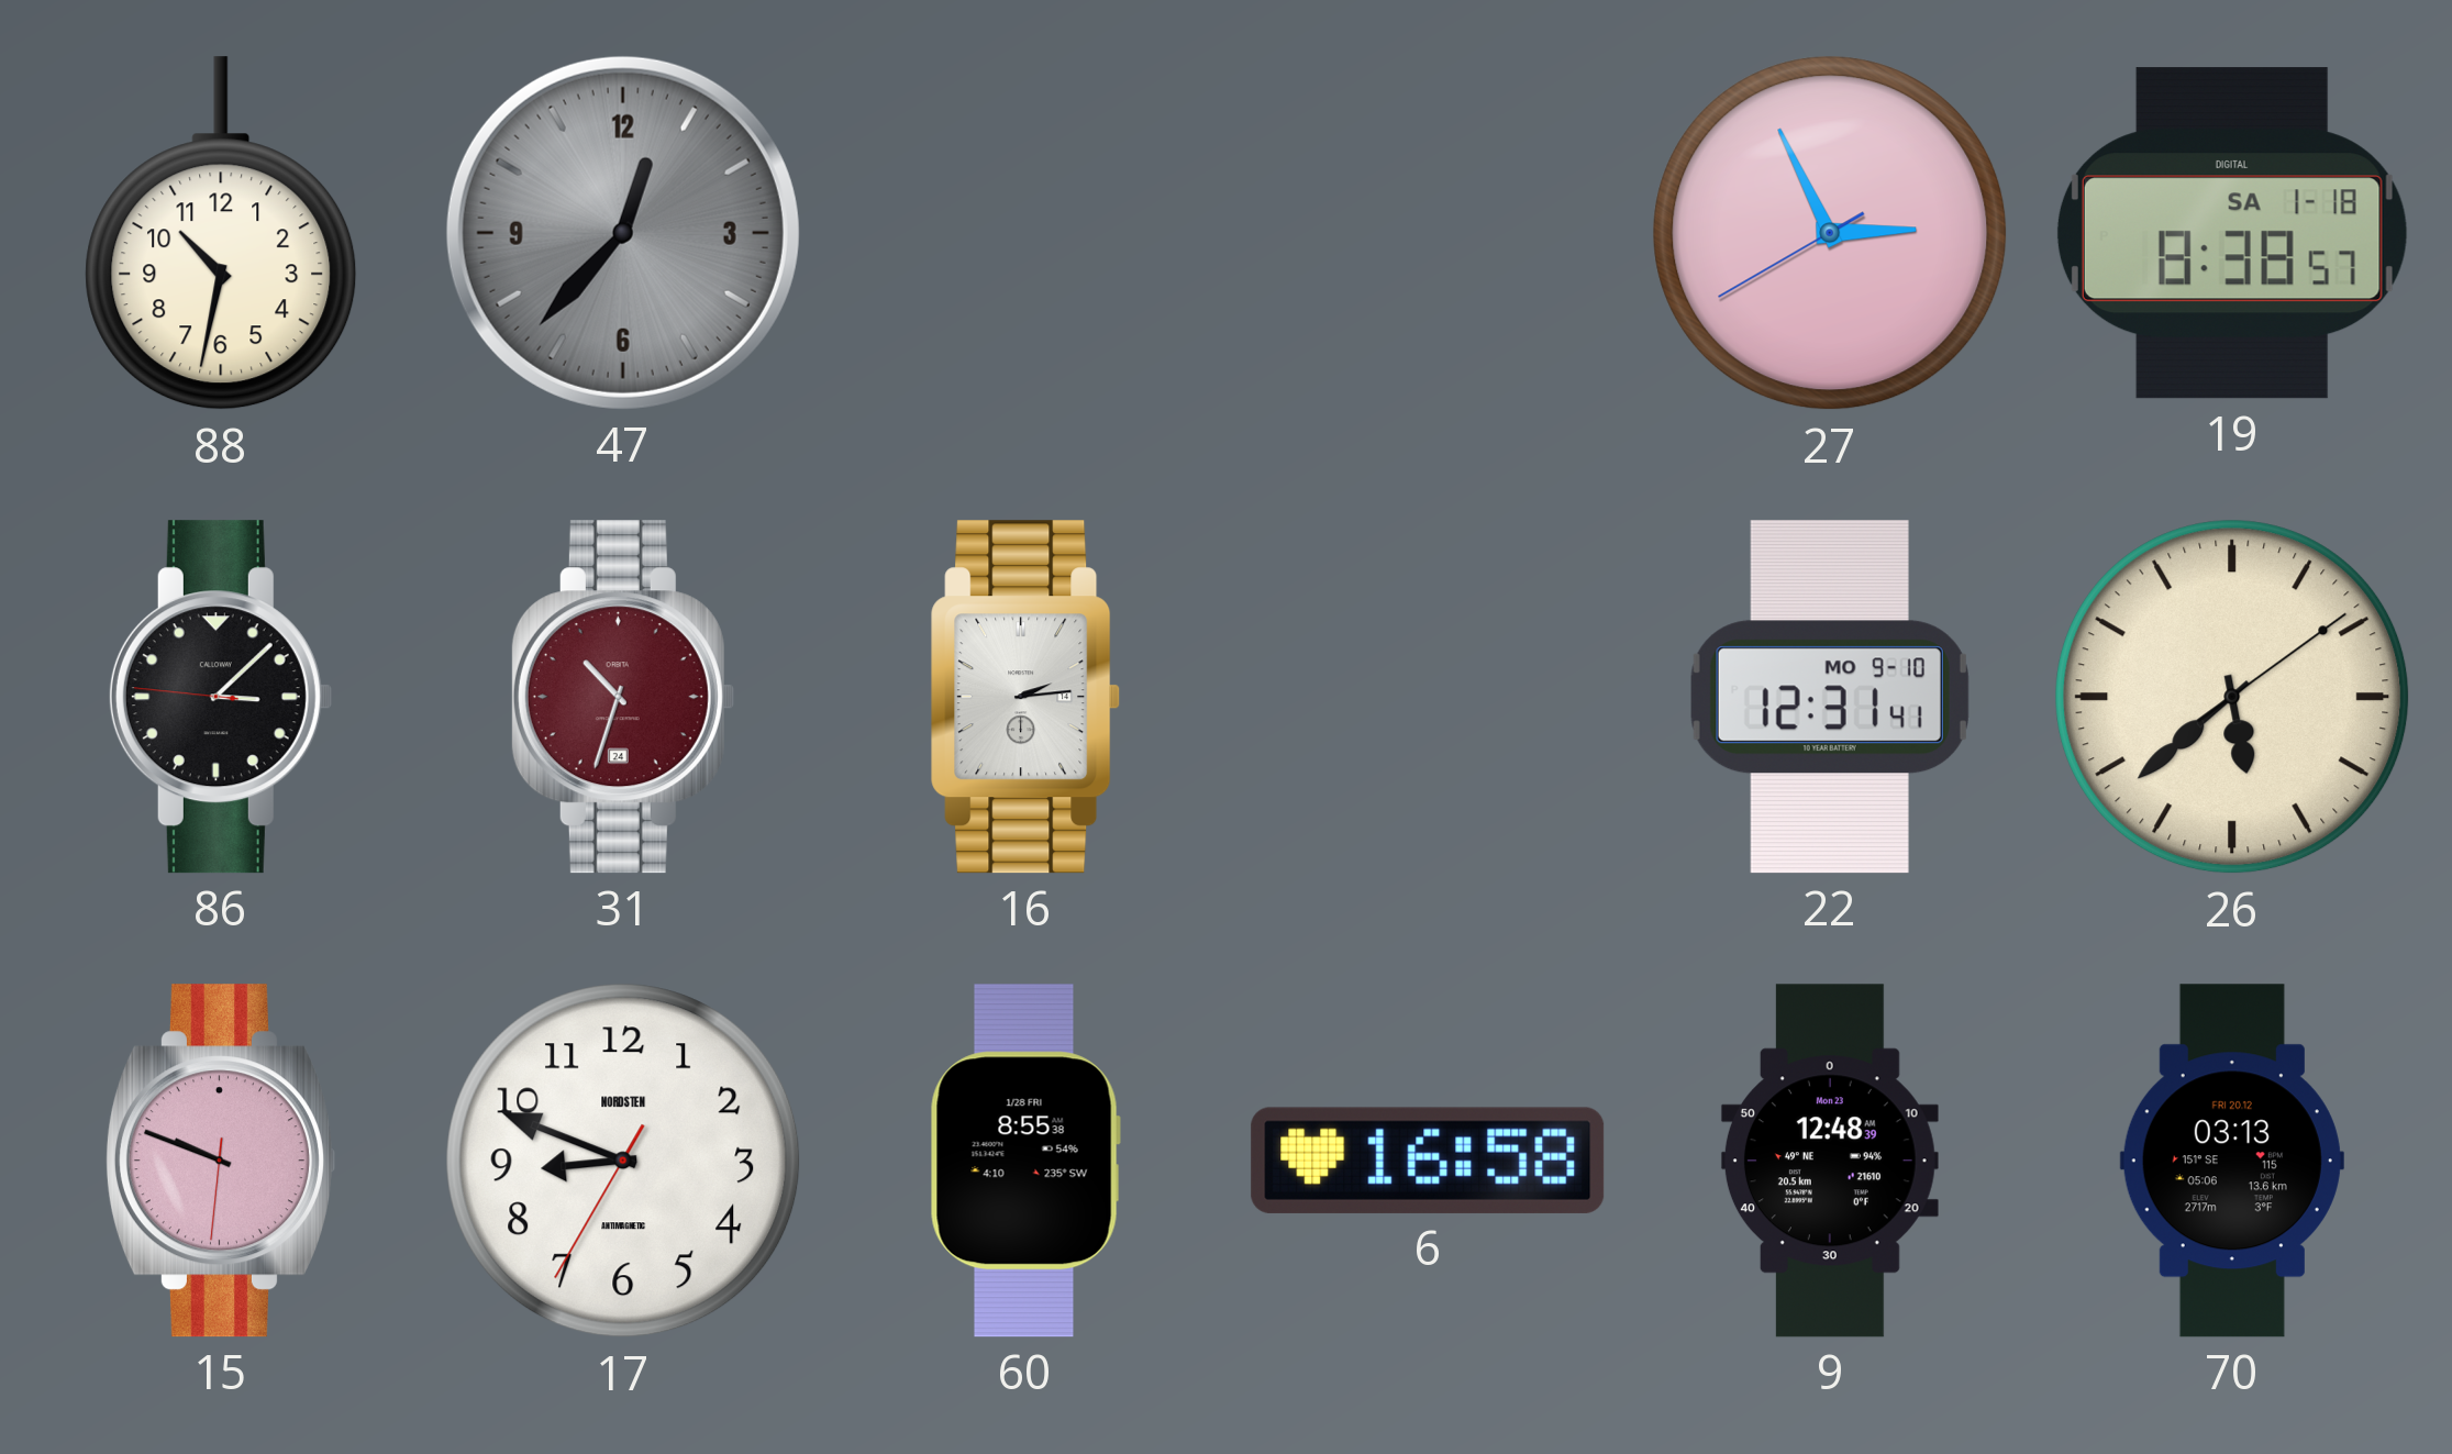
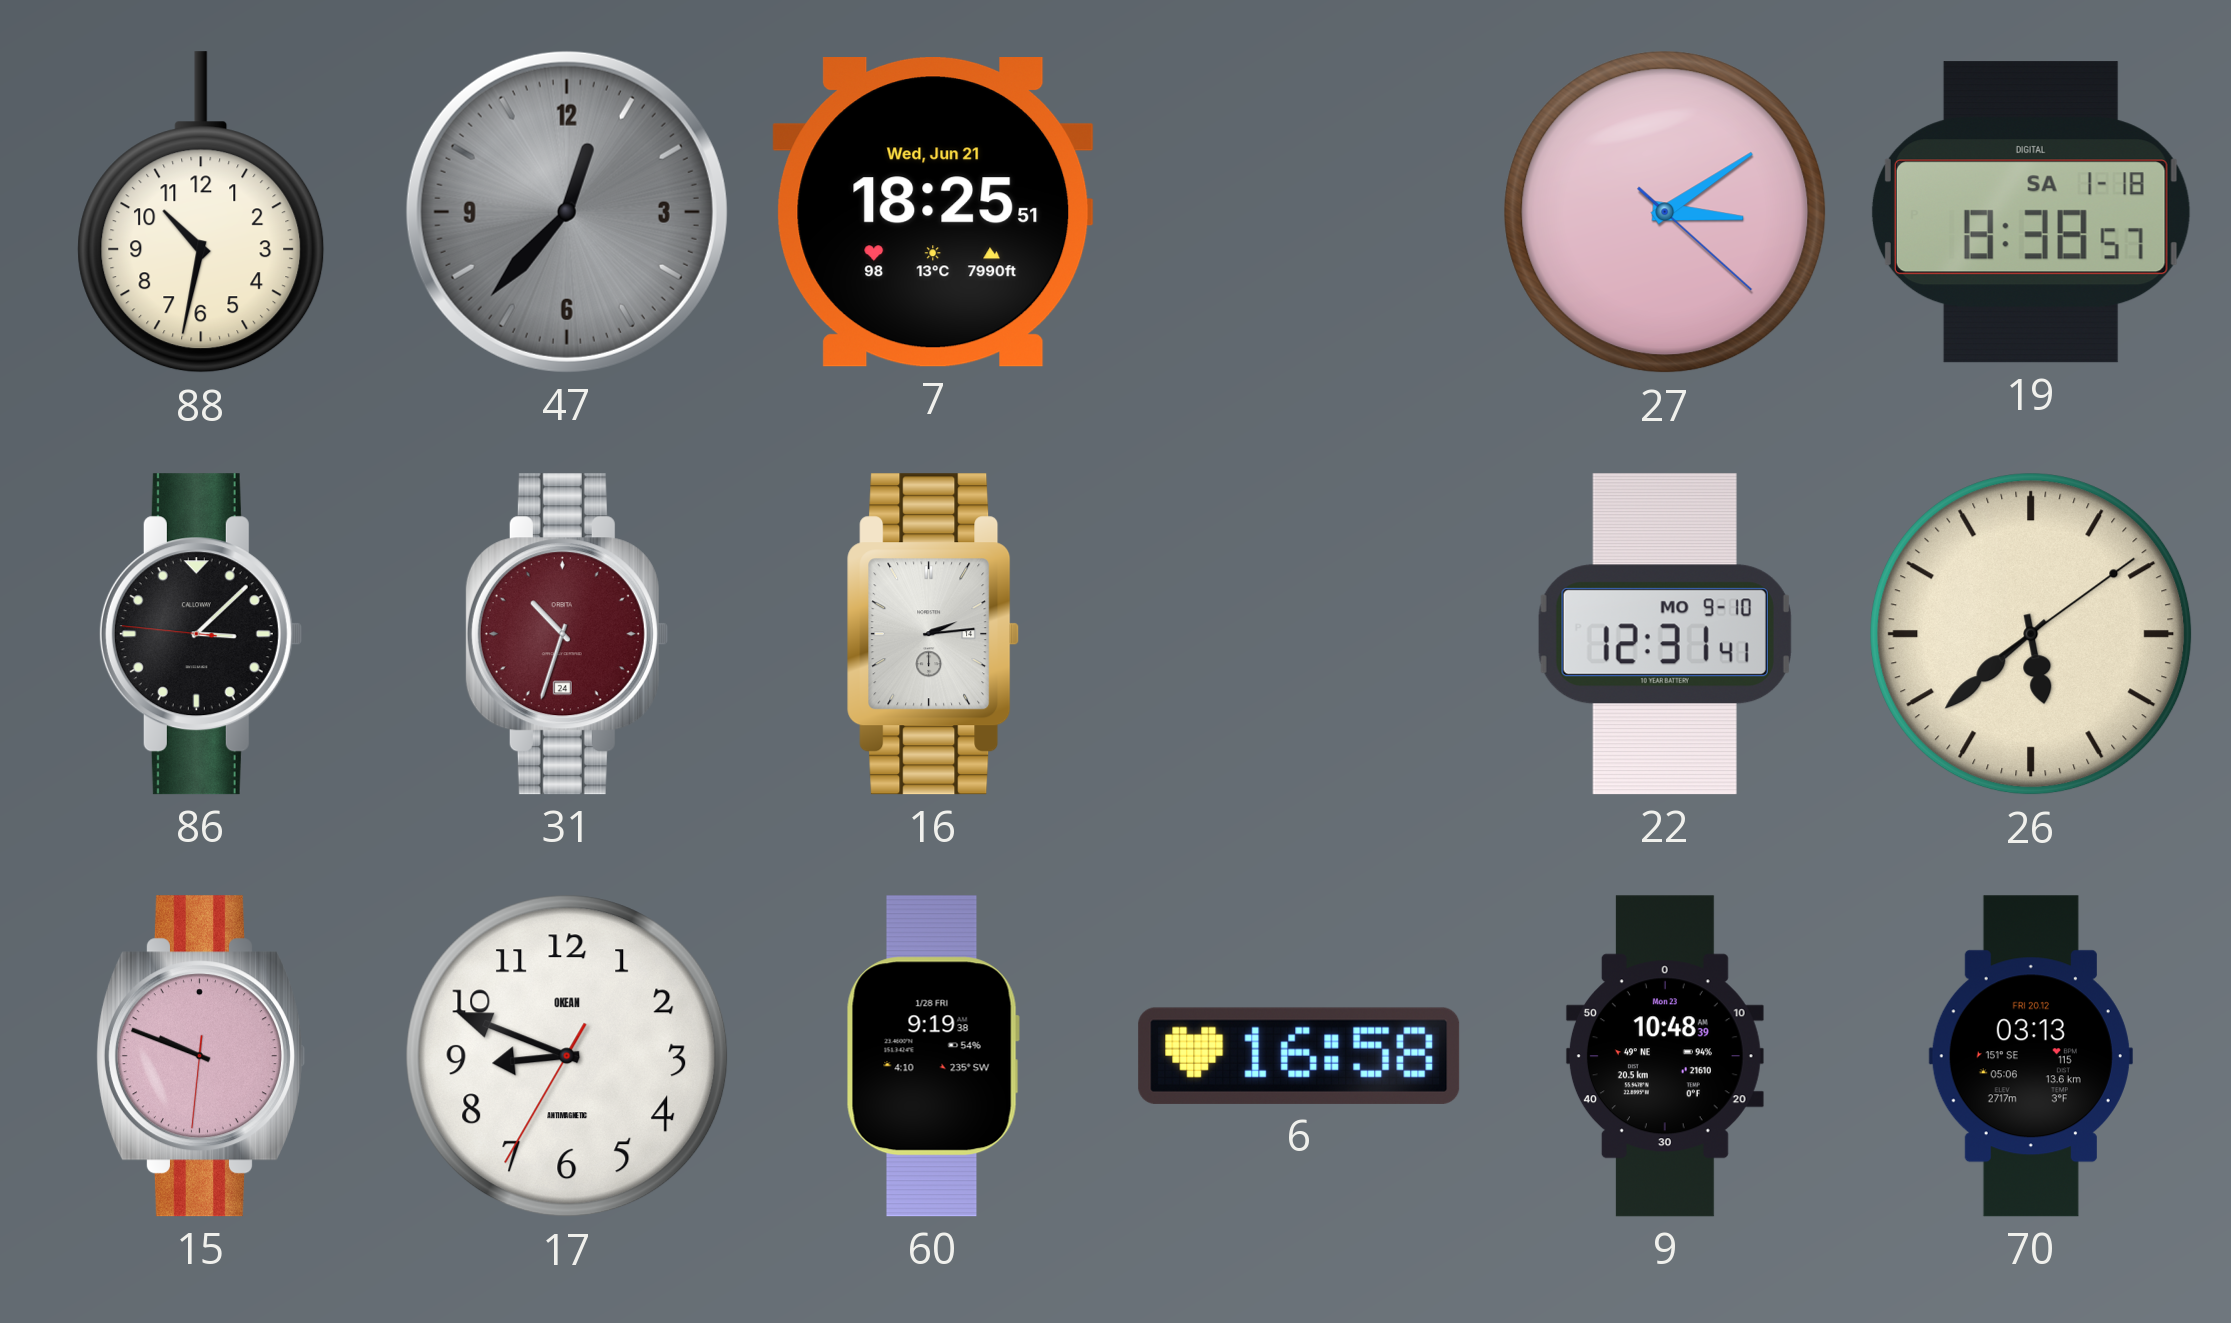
7: none -> 18:25
27: 2:55 -> 3:09
17 brand: NORDSTEN -> OKEAN
60: 8:55 -> 9:19
9: 12:48 -> 10:48
